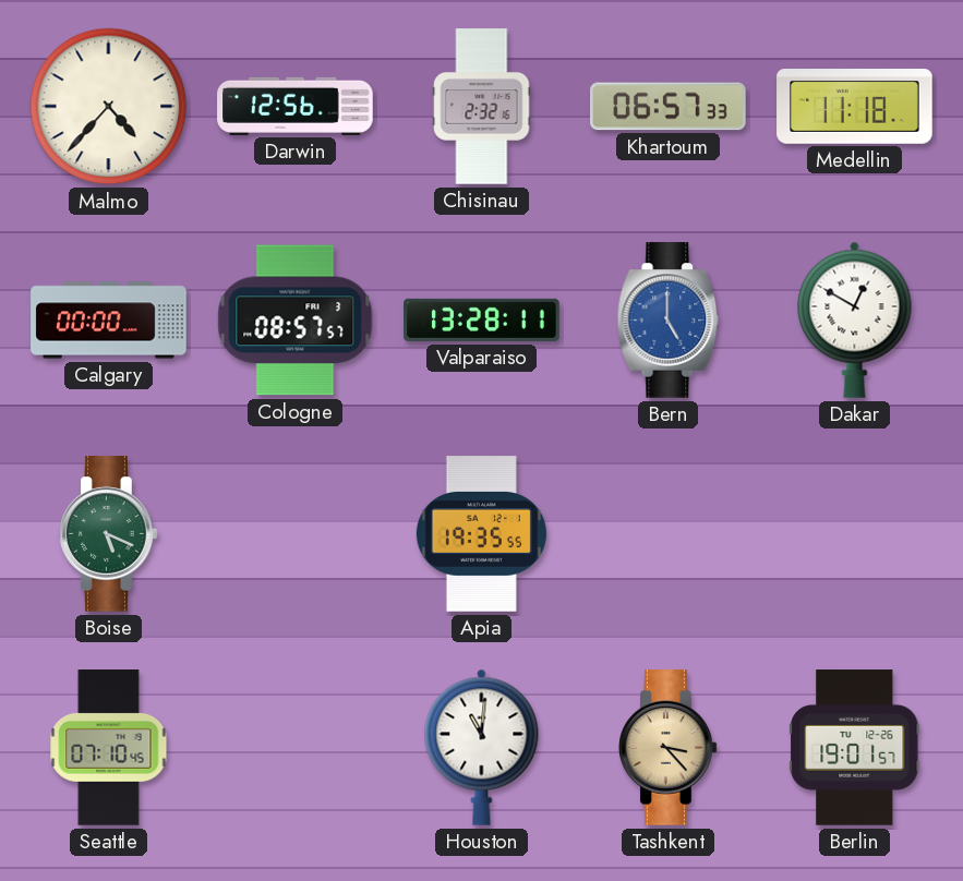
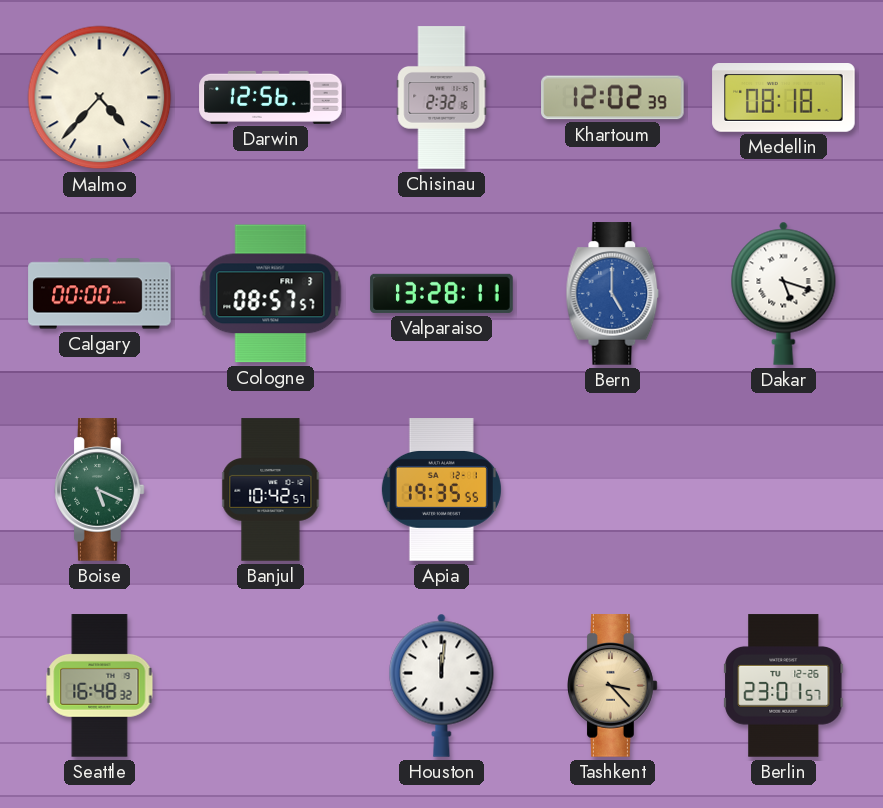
Khartoum: 06:57 -> 12:02
Medellin: 11:18 -> 08:18
Dakar: 12:50 -> 5:18
Banjul: none -> 10:42
Seattle: 07:10 -> 16:48
Houston: 11:01 -> 12:01
Berlin: 19:01 -> 23:01
